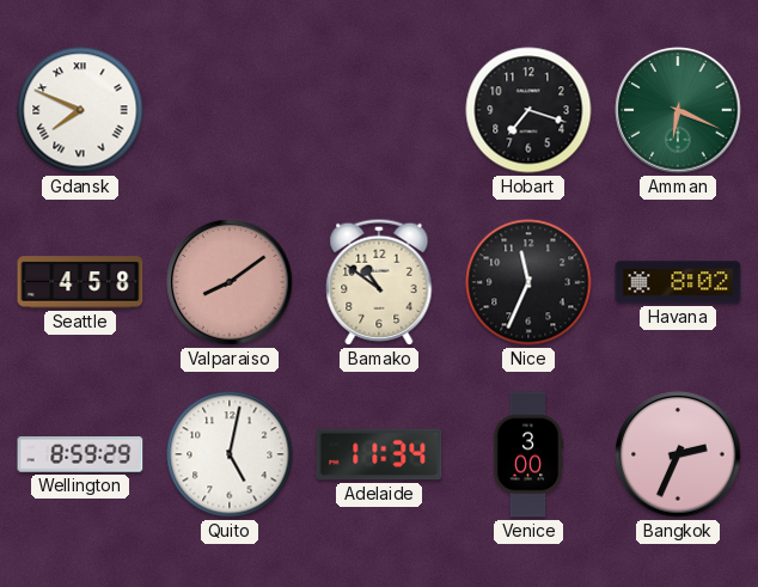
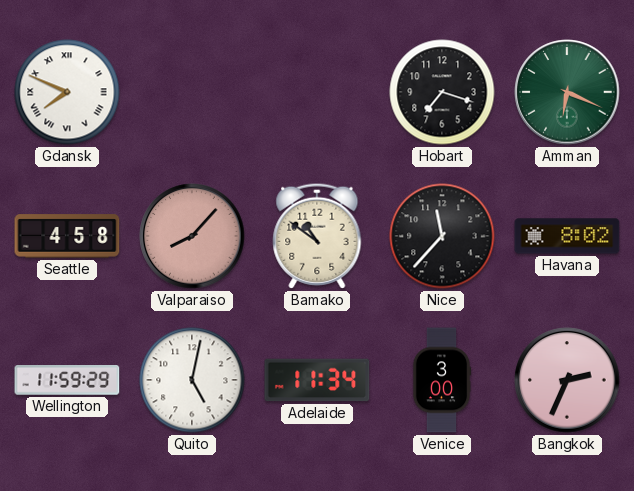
Valparaiso: 8:09 -> 8:07
Nice: 11:34 -> 11:37
Wellington: 8:59 -> 11:59
